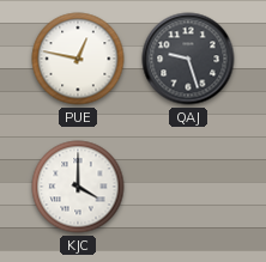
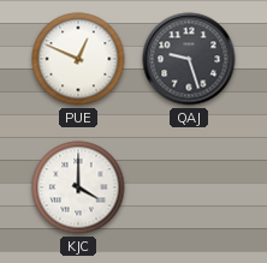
PUE: 12:47 -> 12:49
